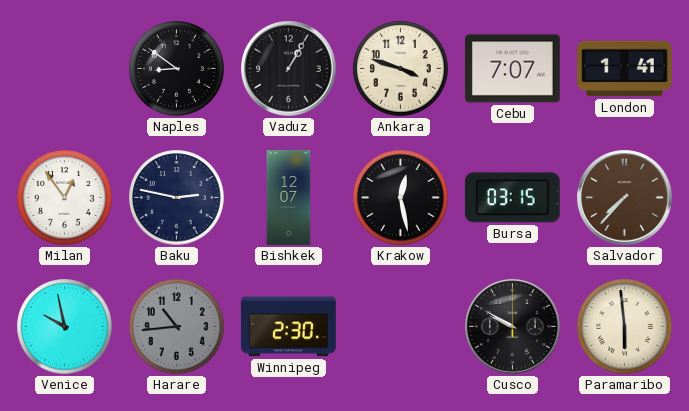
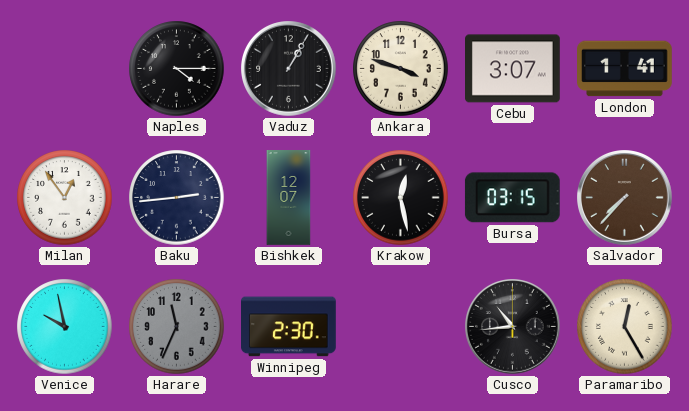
Naples: 8:51 -> 4:15
Cebu: 7:07 -> 3:07
Baku: 2:47 -> 2:44
Harare: 10:44 -> 11:34
Cusco: 9:50 -> 10:44
Paramaribo: 5:59 -> 12:25
